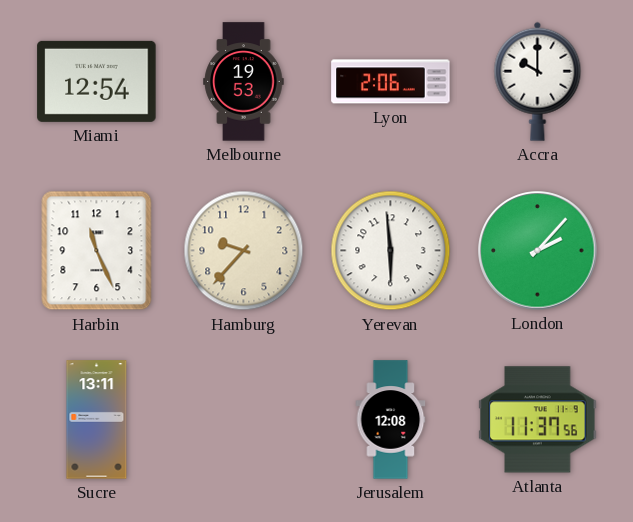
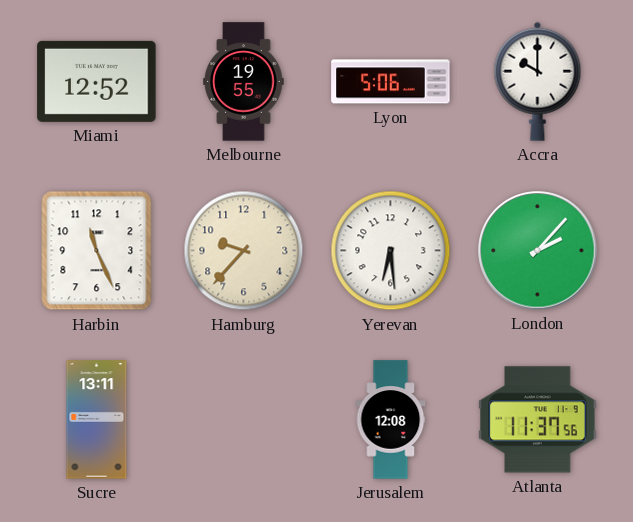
Miami: 12:54 -> 12:52
Melbourne: 19:53 -> 19:55
Lyon: 2:06 -> 5:06
Yerevan: 5:59 -> 6:29
